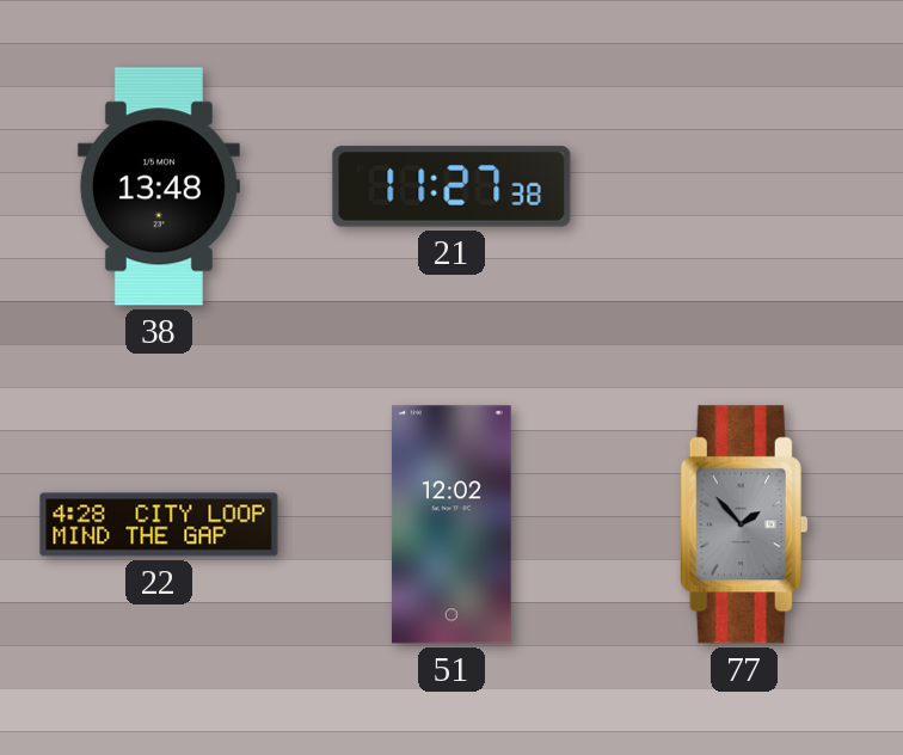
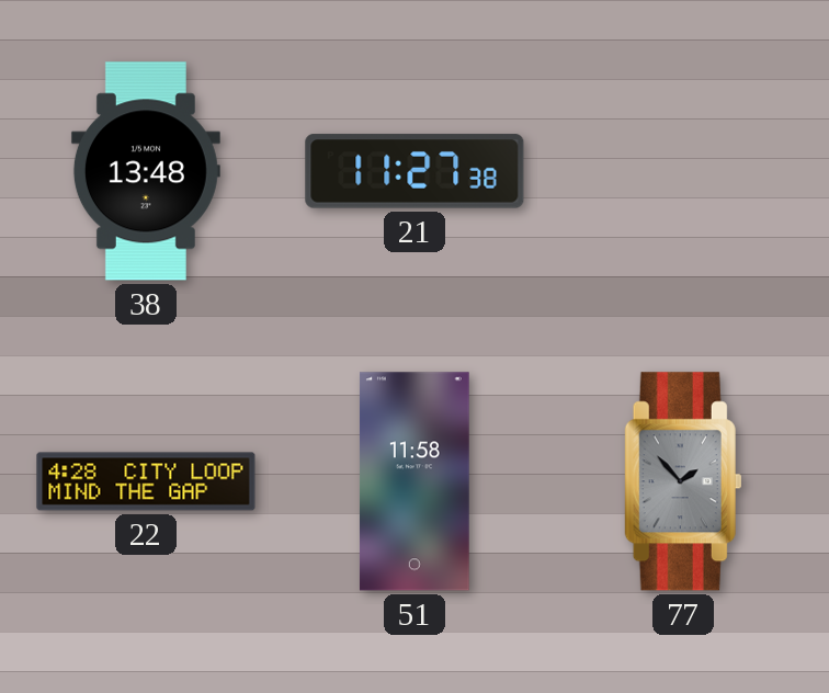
51: 12:02 -> 11:58
